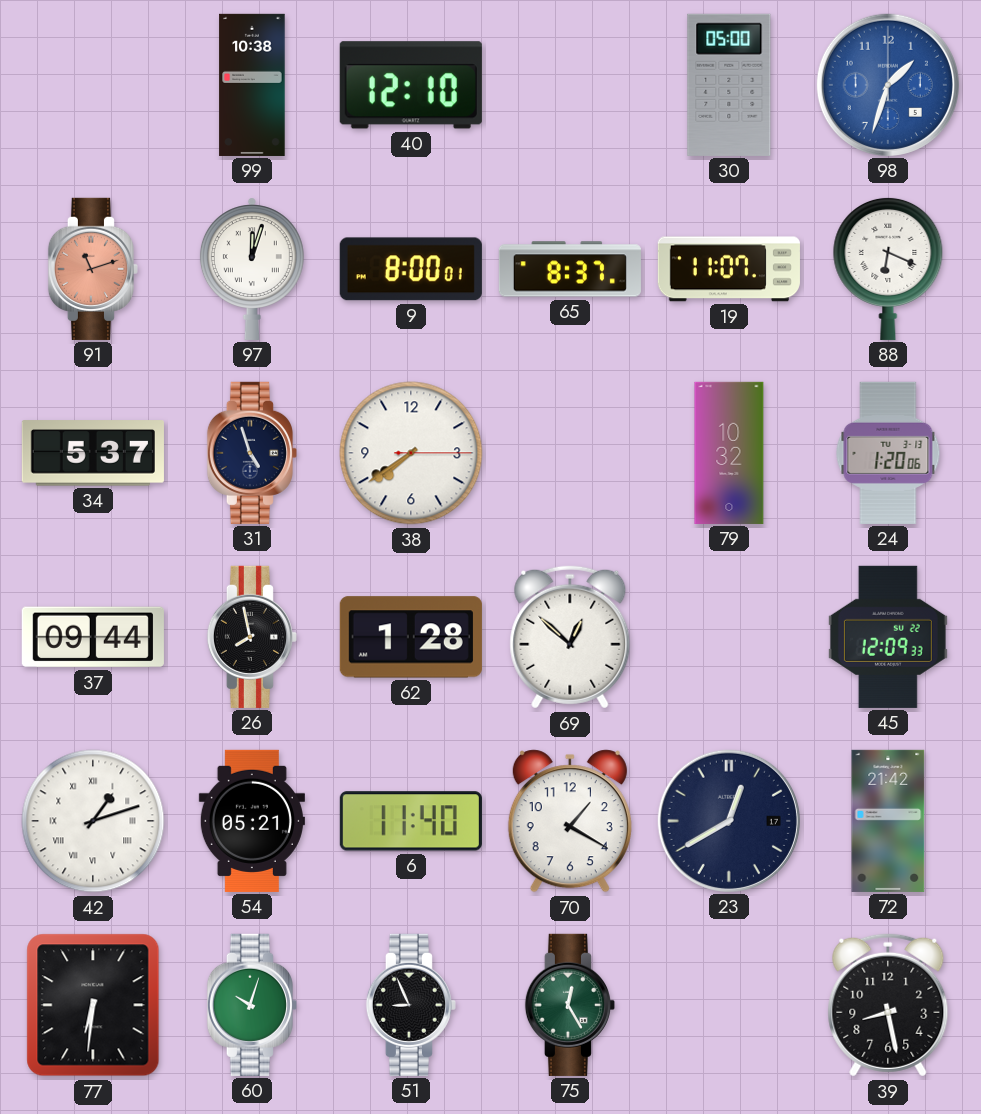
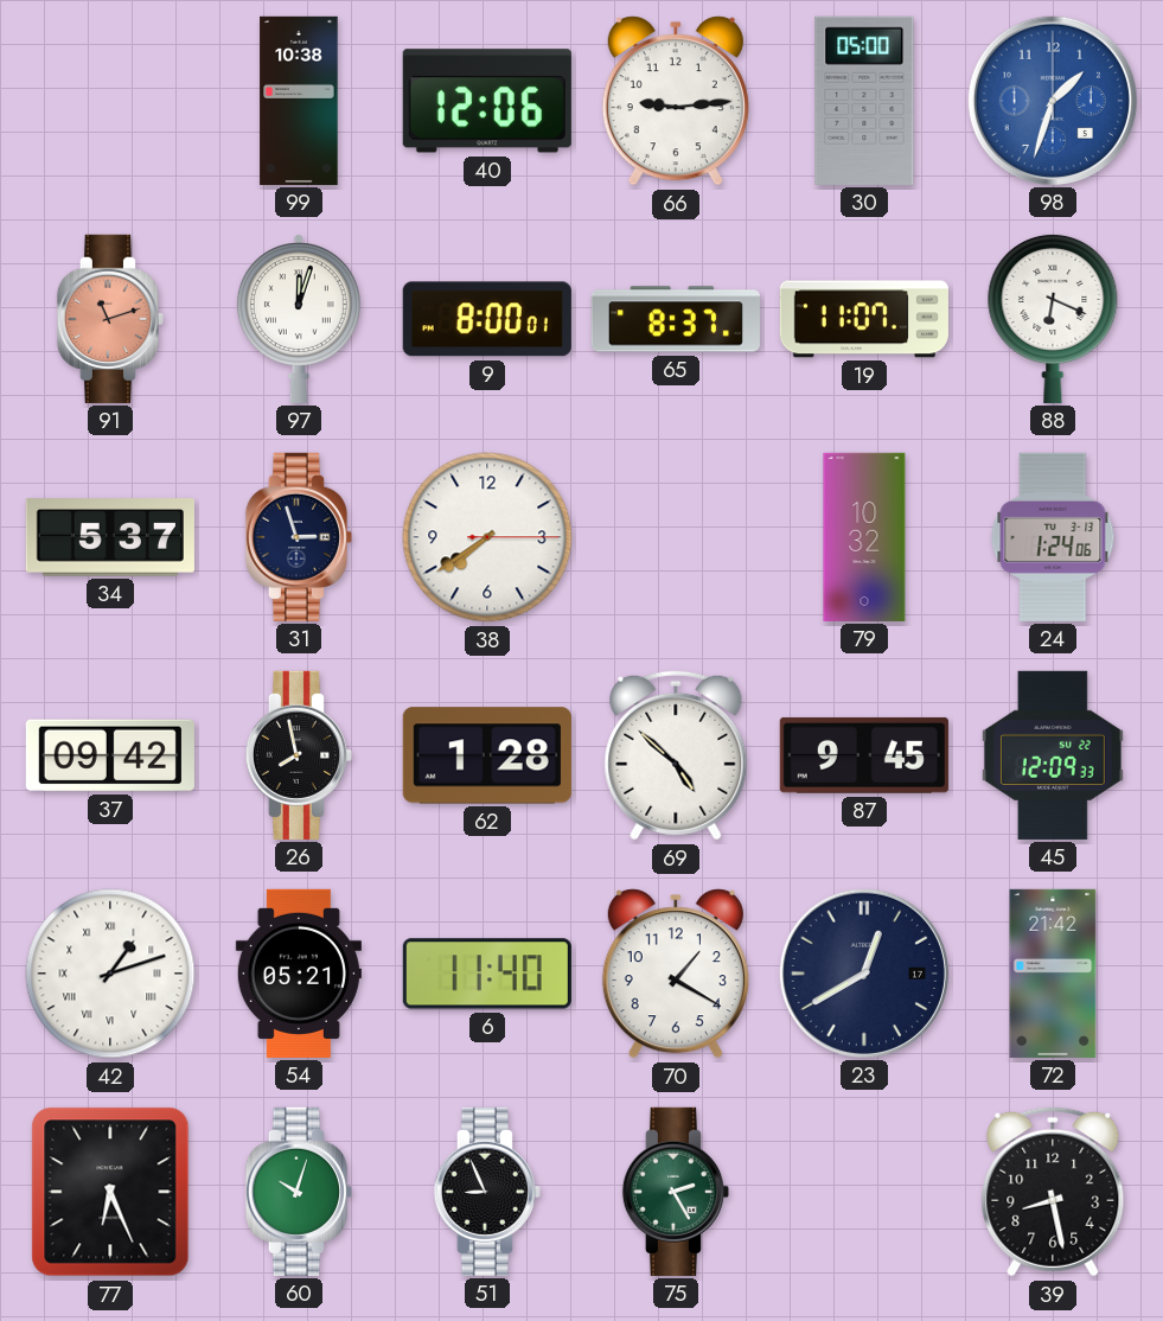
40: 12:10 -> 12:06
66: none -> 9:14
31: 4:57 -> 2:57
24: 1:20 -> 1:24
37: 09:44 -> 09:42
69: 12:52 -> 4:52
87: none -> 9:45
77: 6:31 -> 6:26
75: 12:25 -> 2:25
